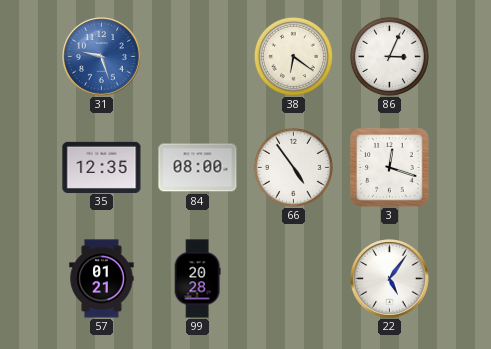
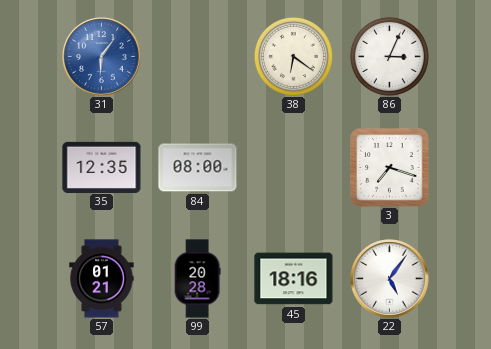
31: 9:27 -> 6:06
66: 4:54 -> none
3: 12:18 -> 7:18
45: none -> 18:16
